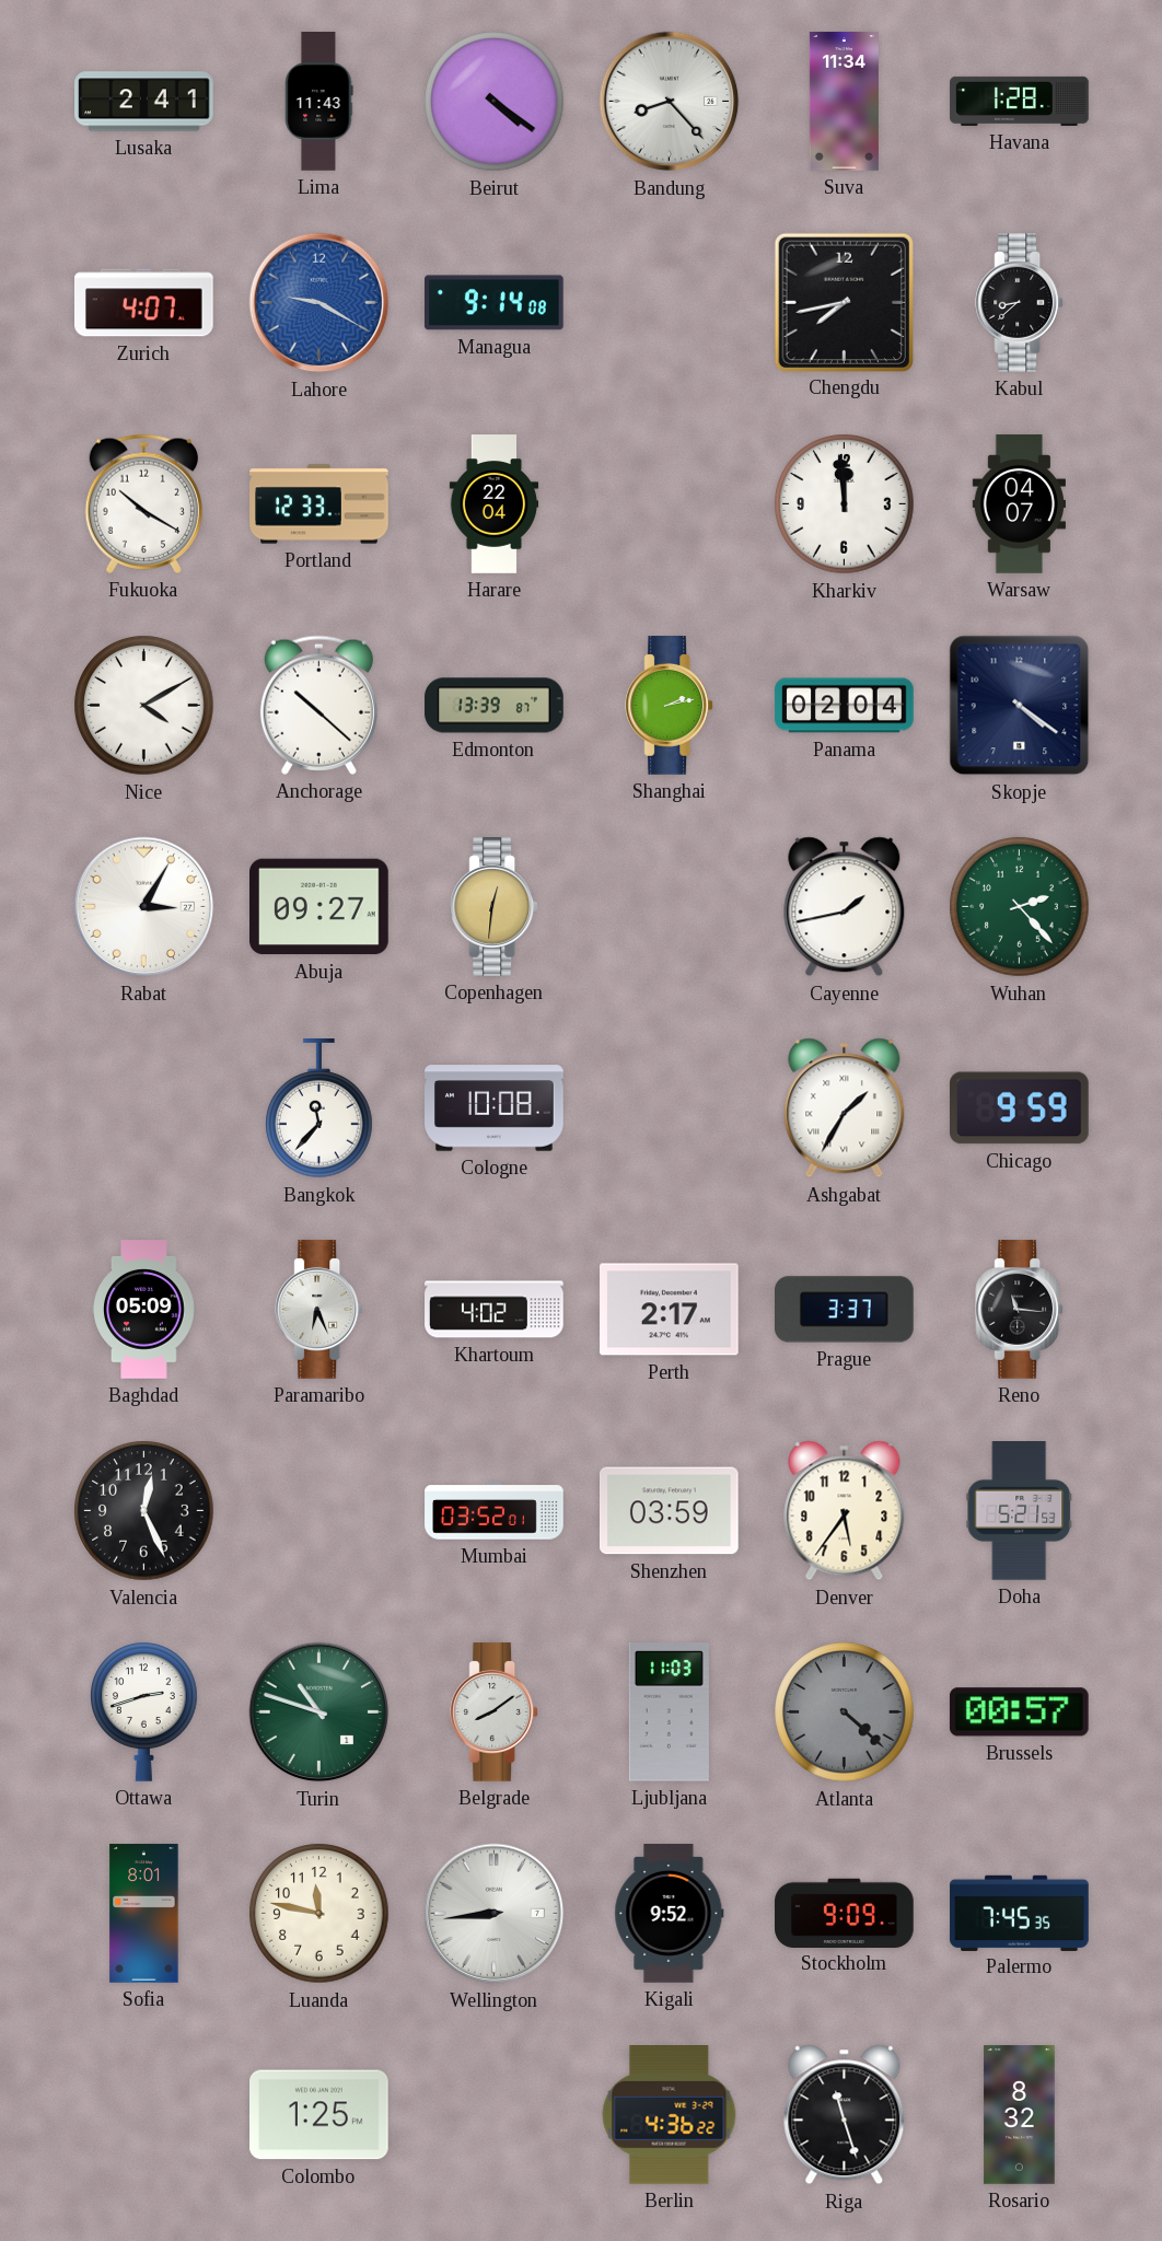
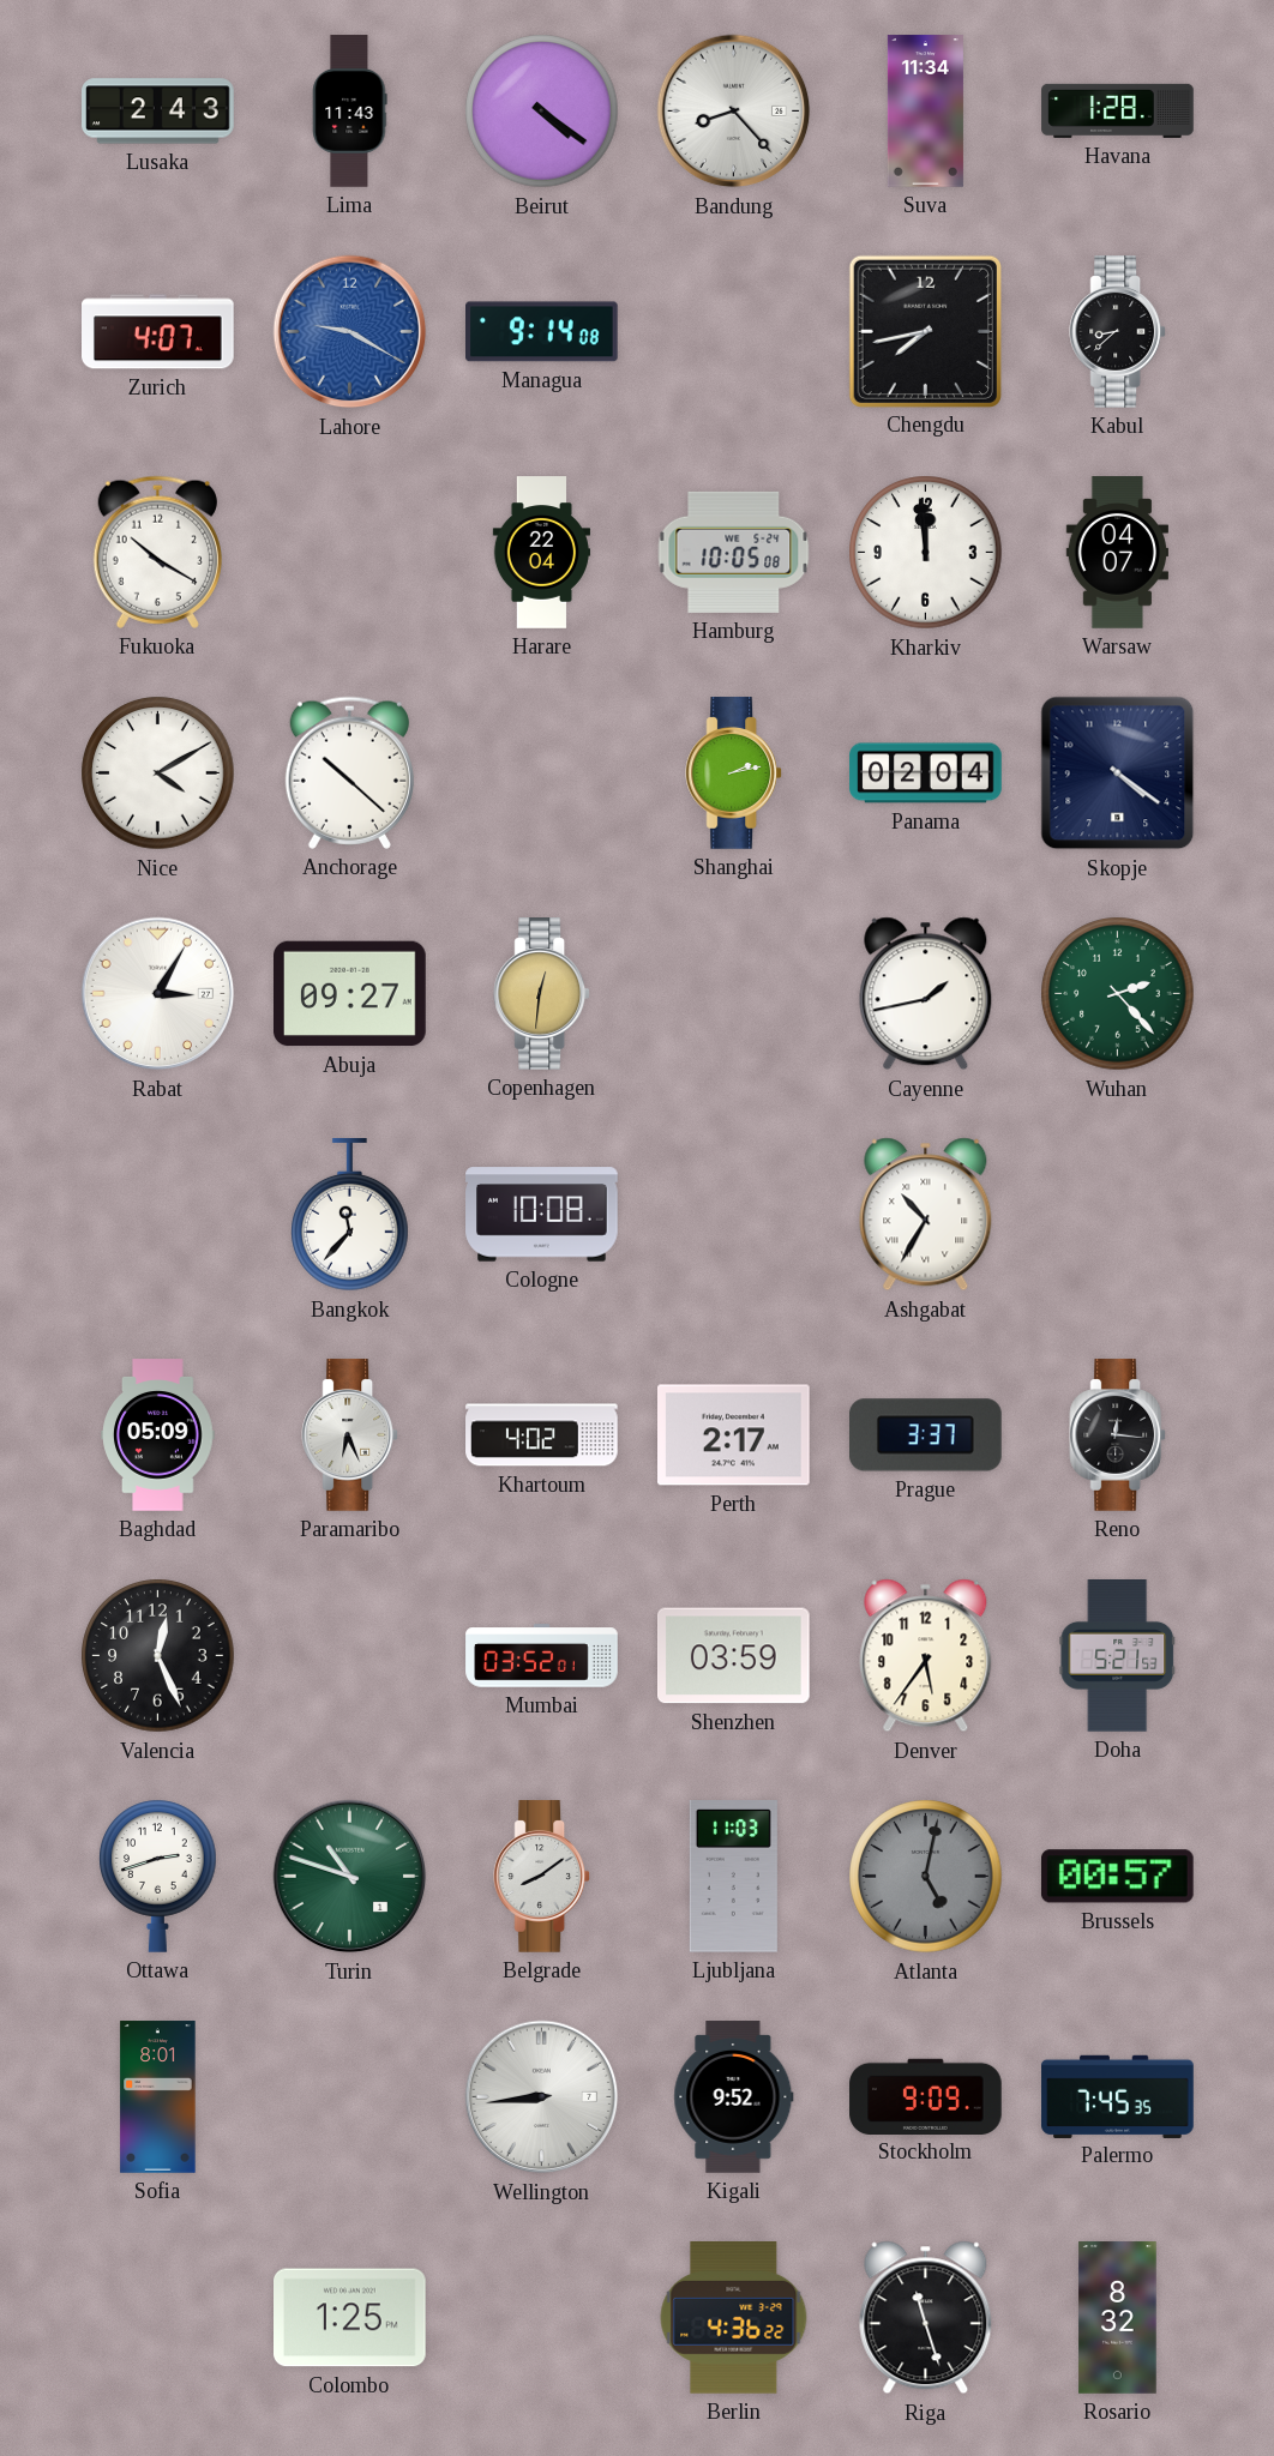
Lusaka: 2:41 -> 2:43
Portland: 12:33 -> none
Hamburg: none -> 10:05
Edmonton: 13:39 -> none
Ashgabat: 1:35 -> 10:35
Chicago: 9:59 -> none
Reno: 11:16 -> 12:16
Atlanta: 4:22 -> 5:02
Luanda: 11:47 -> none
